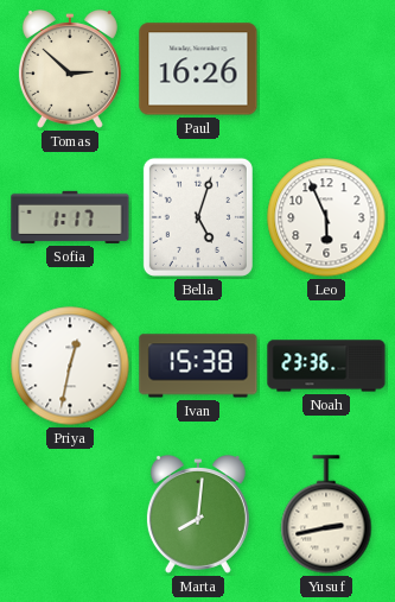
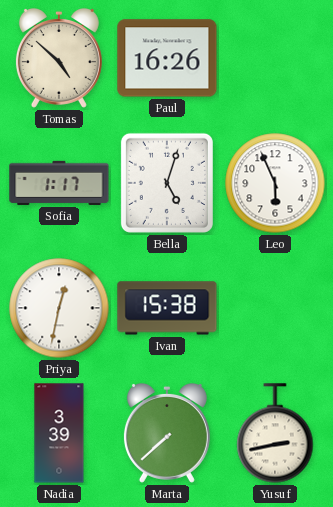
Tomas: 2:52 -> 4:52
Noah: 23:36 -> none
Nadia: none -> 3:39
Marta: 8:01 -> 7:38
